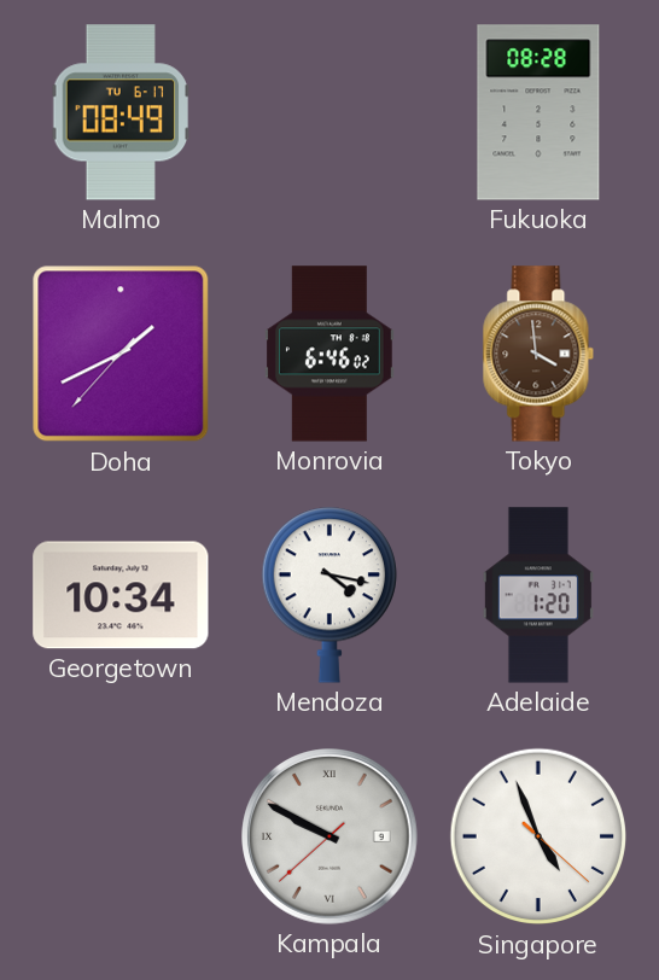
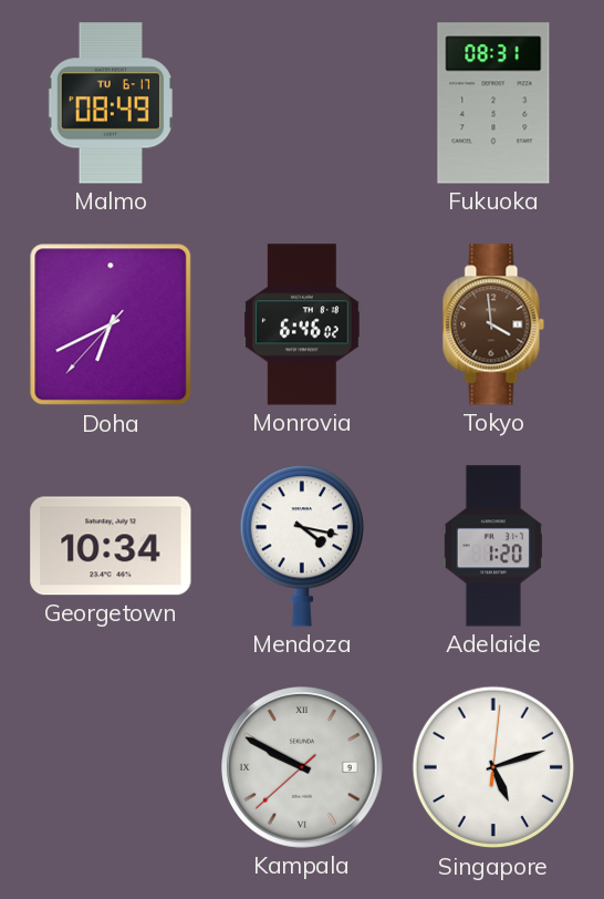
Fukuoka: 08:28 -> 08:31
Doha: 1:40 -> 6:40
Singapore: 4:56 -> 5:12
